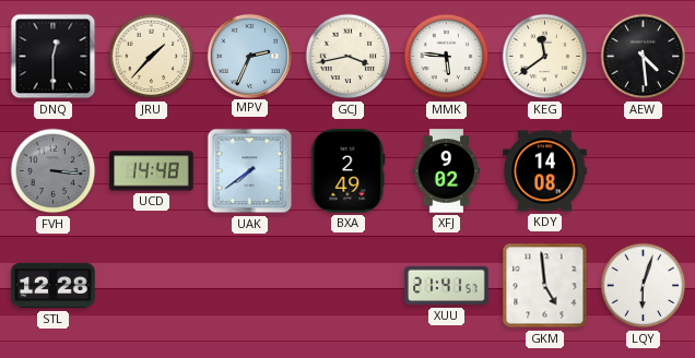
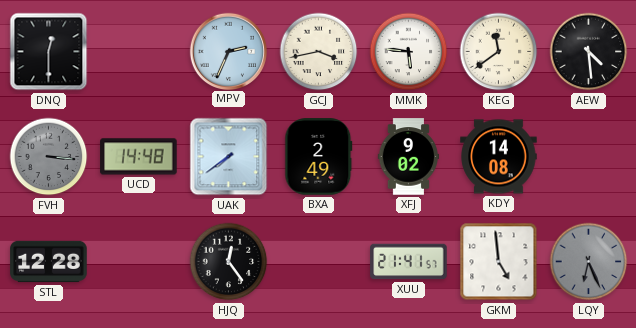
JRU: 1:37 -> none
HJQ: none -> 12:24
LQY: 6:03 -> 6:26
LQY dial: white -> grey
